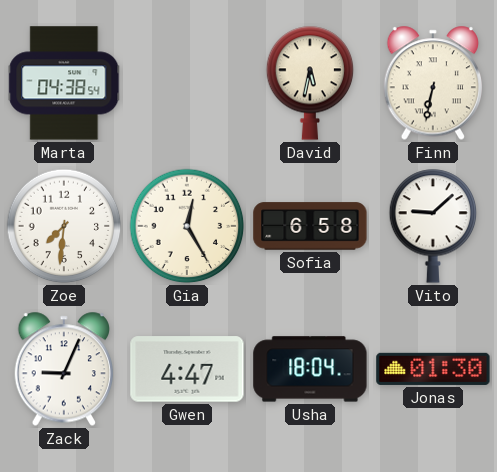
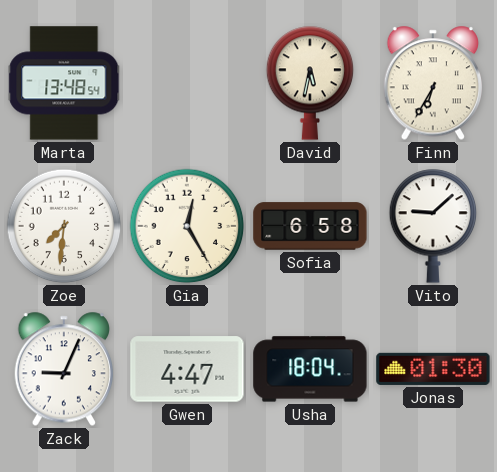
Marta: 04:38 -> 13:48
Finn: 6:32 -> 6:35
